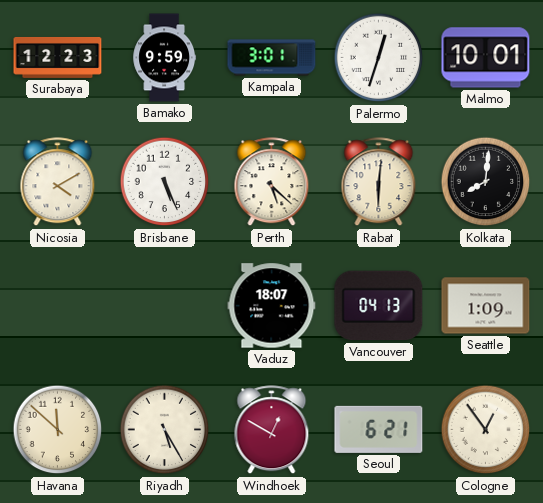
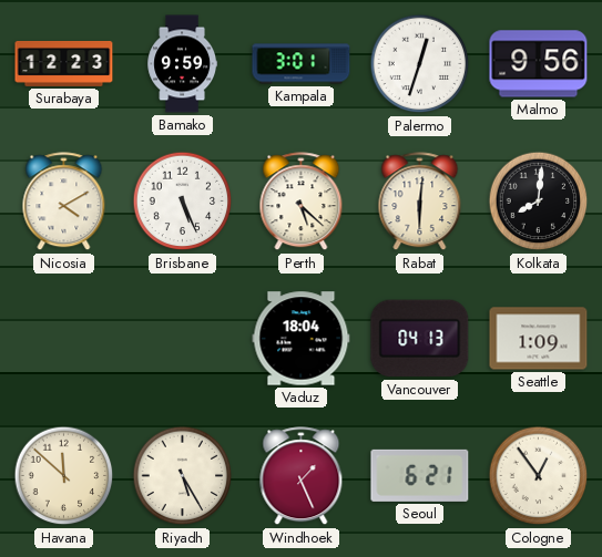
Malmo: 10:01 -> 9:56
Vaduz: 18:07 -> 18:04
Windhoek: 12:50 -> 1:26
